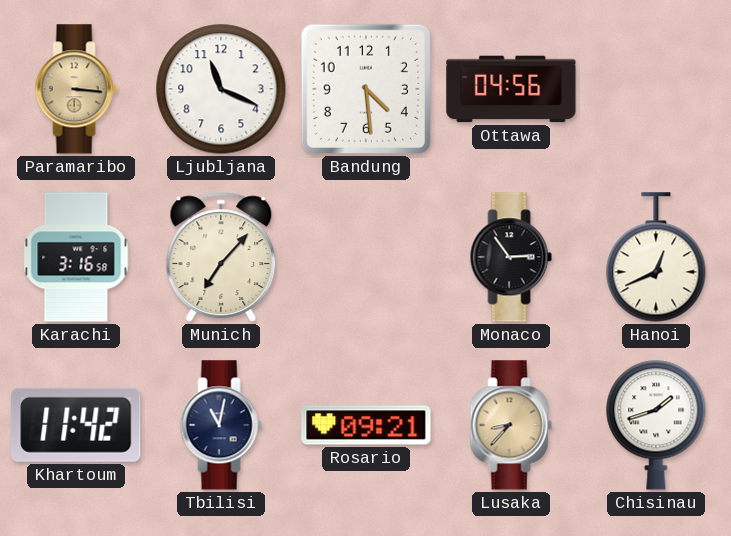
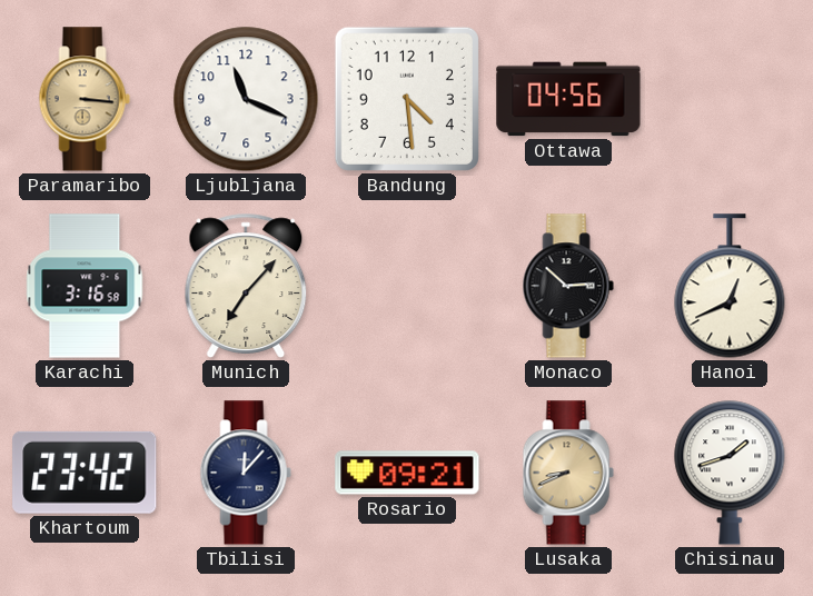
Monaco: 2:54 -> 2:52
Khartoum: 11:42 -> 23:42
Tbilisi: 11:02 -> 12:07
Lusaka: 8:37 -> 8:41
